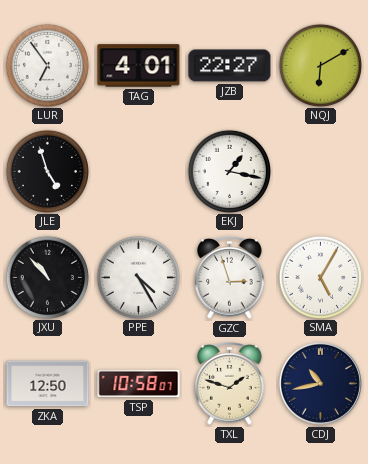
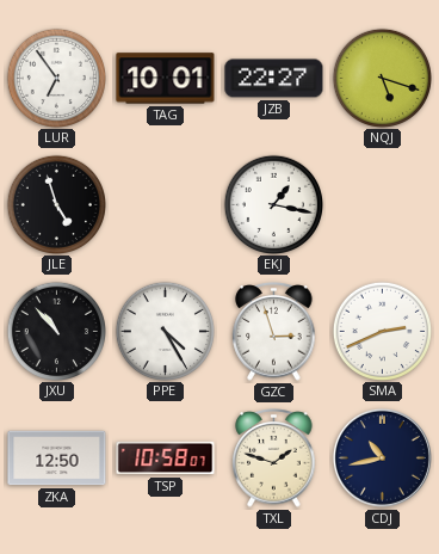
TAG: 4:01 -> 10:01
NQJ: 6:10 -> 5:18
SMA: 5:05 -> 2:41
